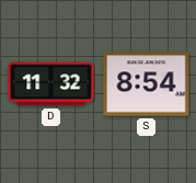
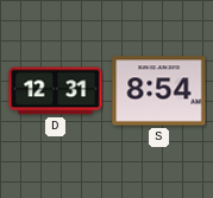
D: 11:32 -> 12:31
